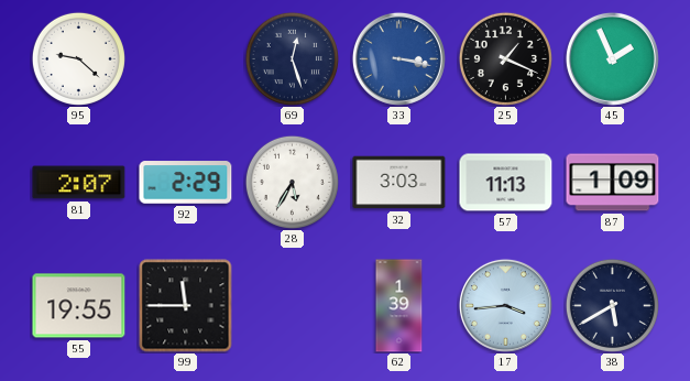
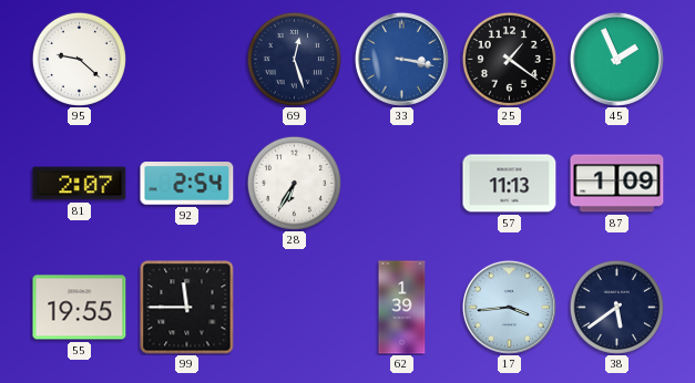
25: 1:19 -> 1:21
92: 2:29 -> 2:54
28: 5:35 -> 6:35
32: 3:03 -> none
38: 5:40 -> 5:39
